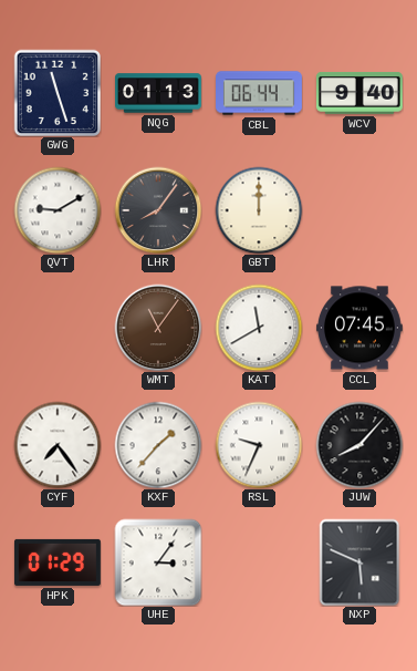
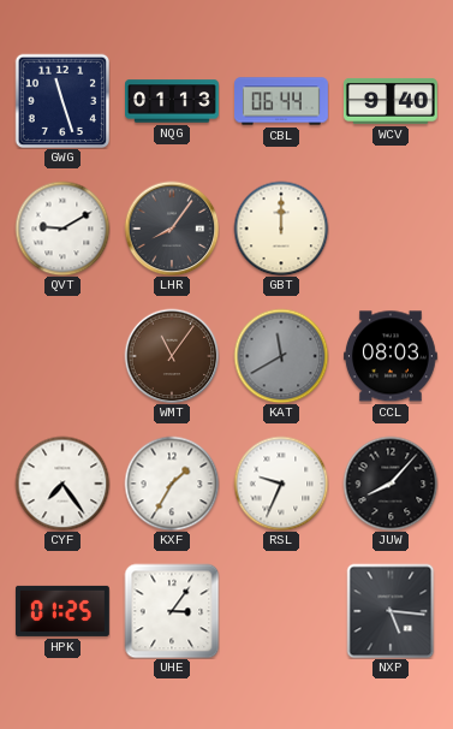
KAT dial: white -> grey
CCL: 07:45 -> 08:03
KXF: 1:37 -> 1:35
HPK: 01:29 -> 01:25
NXP: 5:49 -> 5:16
